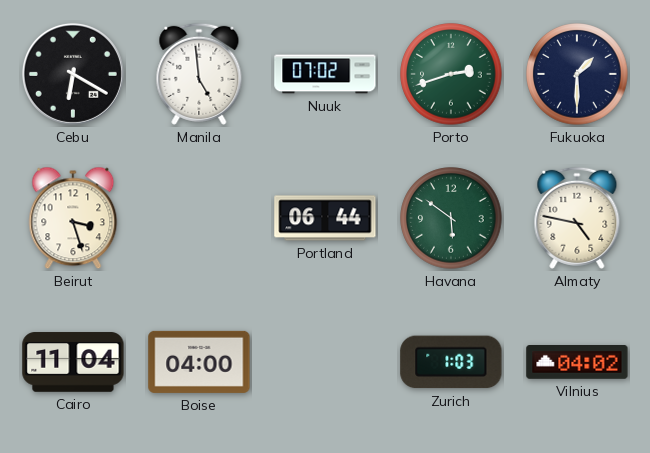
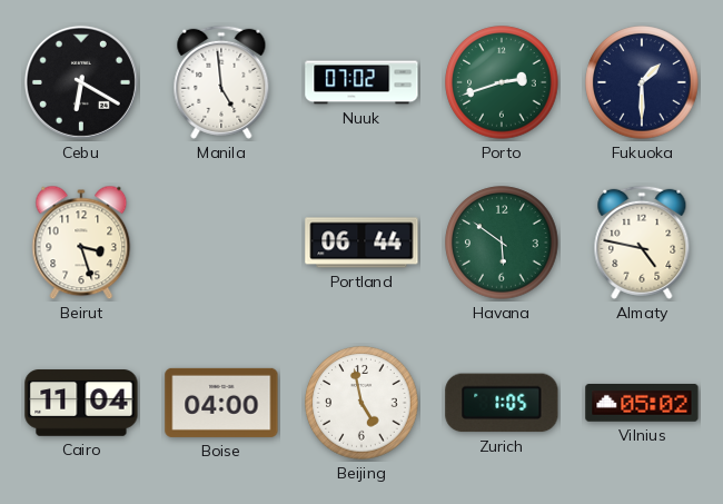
Beijing: none -> 4:58
Zurich: 1:03 -> 1:05
Vilnius: 04:02 -> 05:02
